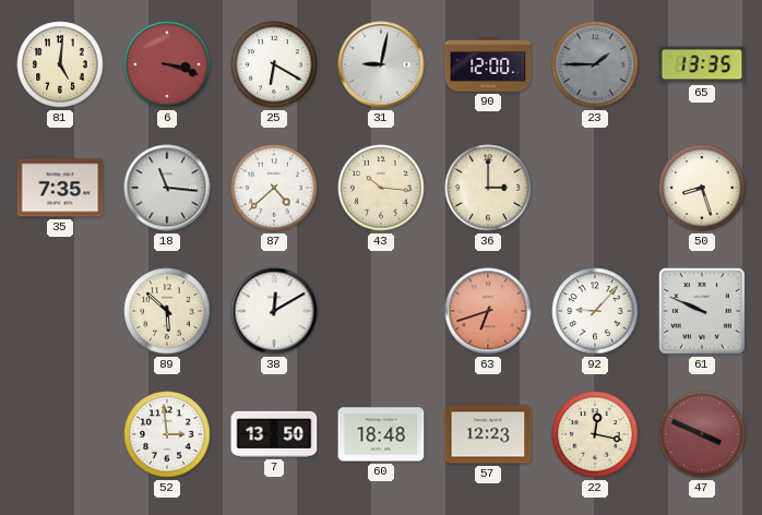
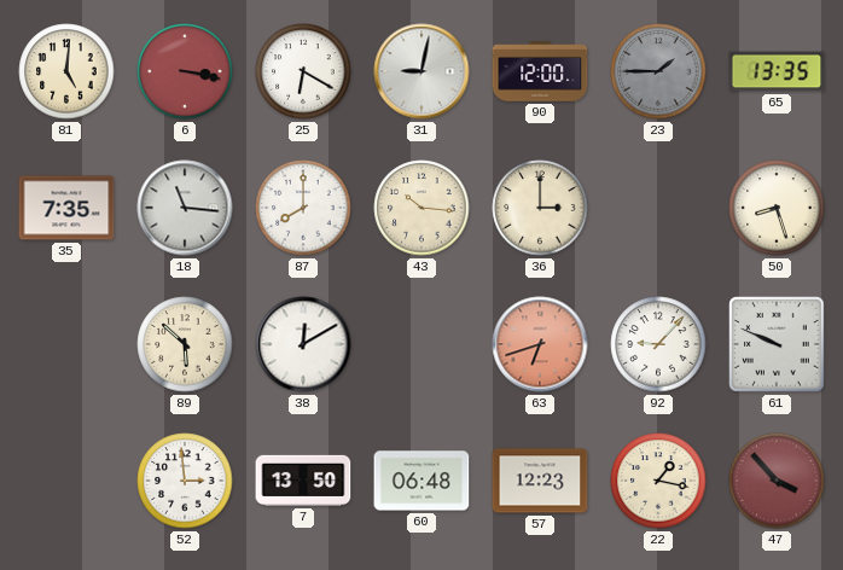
6: 3:18 -> 3:17
87: 4:38 -> 8:00
60: 18:48 -> 06:48
22: 12:17 -> 1:17
47: 3:49 -> 3:53
